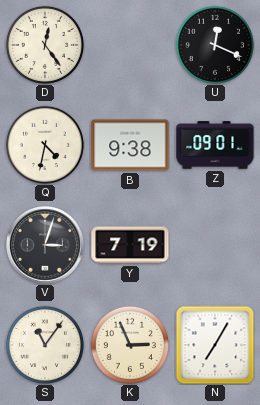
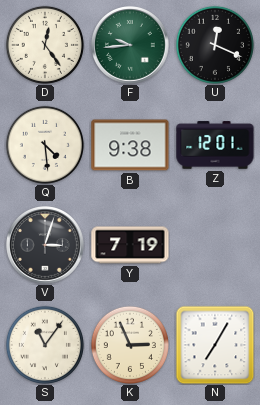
F: none -> 9:44
Q: 4:32 -> 4:29
Z: 09:01 -> 12:01
